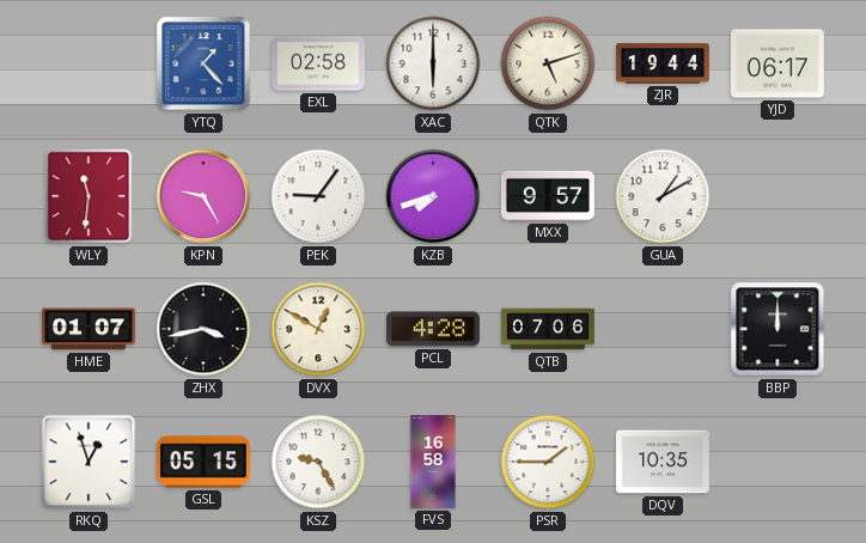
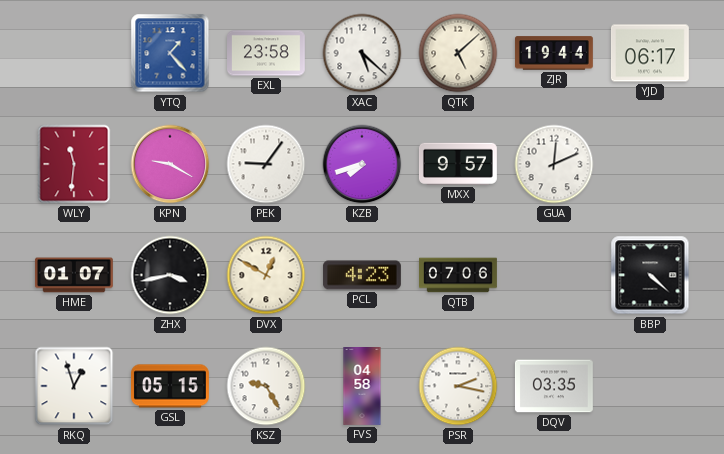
EXL: 02:58 -> 23:58
XAC: 6:00 -> 5:22
QTK: 5:12 -> 5:08
KPN: 9:25 -> 9:20
GUA: 1:10 -> 12:11
PCL: 4:28 -> 4:23
BBP: 12:00 -> 4:22
FVS: 16:58 -> 04:58
PSR: 1:45 -> 2:17
DQV: 10:35 -> 03:35
